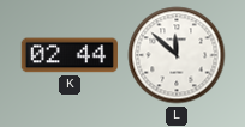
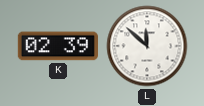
K: 02:44 -> 02:39
